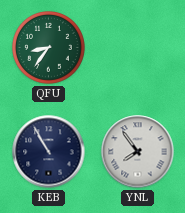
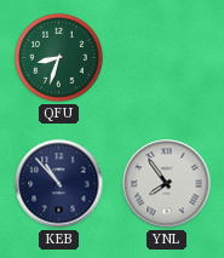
QFU: 8:36 -> 8:33
KEB: 10:55 -> 10:53
